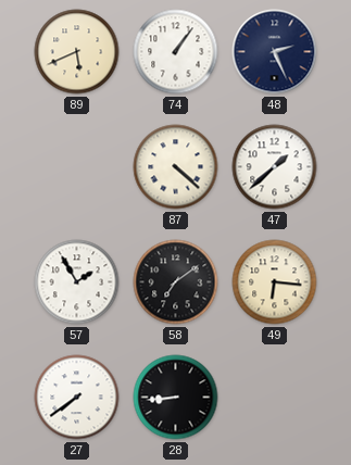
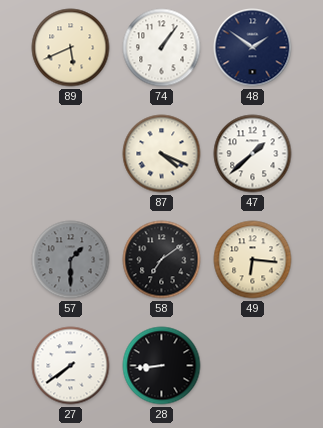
48: 2:26 -> 1:51
87: 4:22 -> 4:19
57: 1:55 -> 1:30
57 dial: white -> grey
